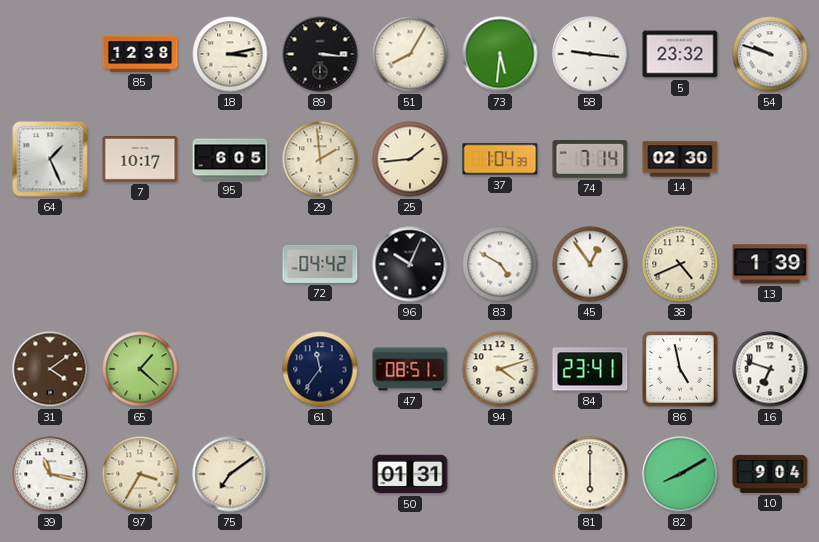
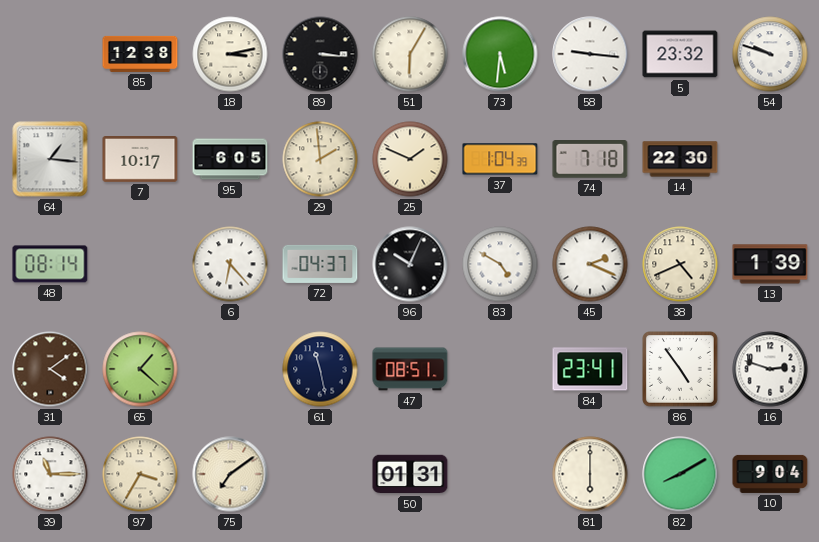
51: 8:05 -> 6:05
64: 1:26 -> 1:16
25: 1:44 -> 1:49
74: 7:14 -> 7:18
14: 02:30 -> 22:30
48: none -> 08:14
6: none -> 6:23
72: 04:42 -> 04:37
45: 12:54 -> 2:19
61: 11:36 -> 11:28
94: 4:12 -> none
86: 4:58 -> 4:54
16: 6:48 -> 2:48
39: 11:17 -> 11:15
